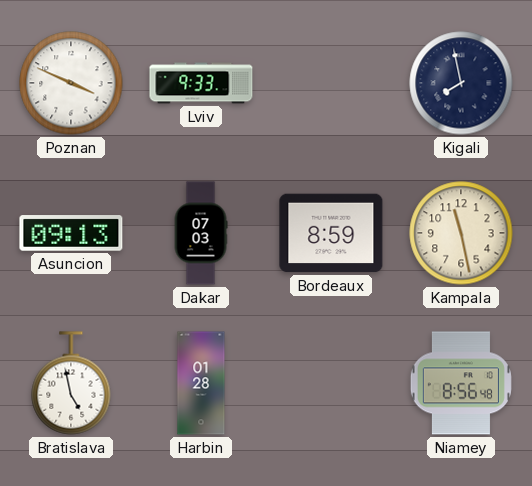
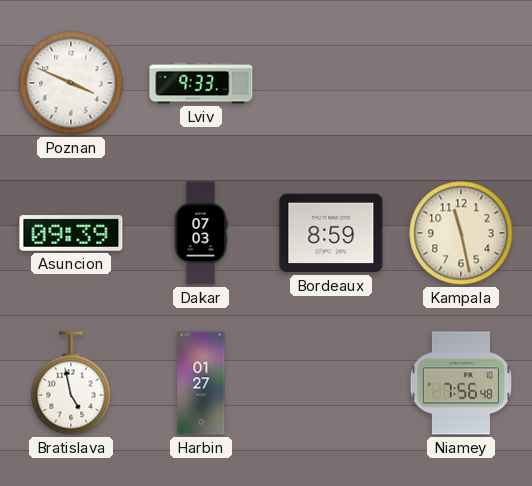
Kigali: 7:58 -> none
Asuncion: 09:13 -> 09:39
Harbin: 01:28 -> 01:27
Niamey: 8:56 -> 7:56
